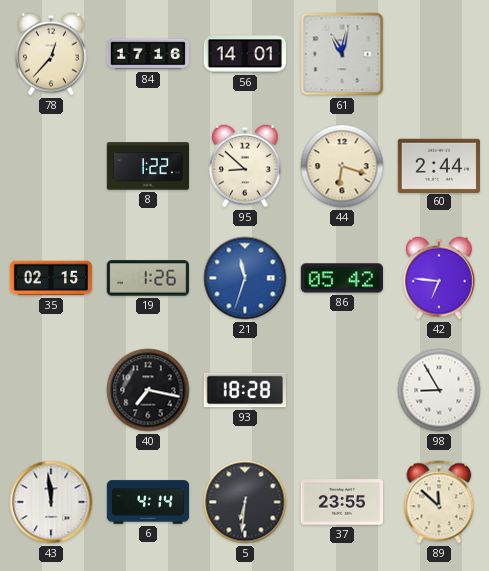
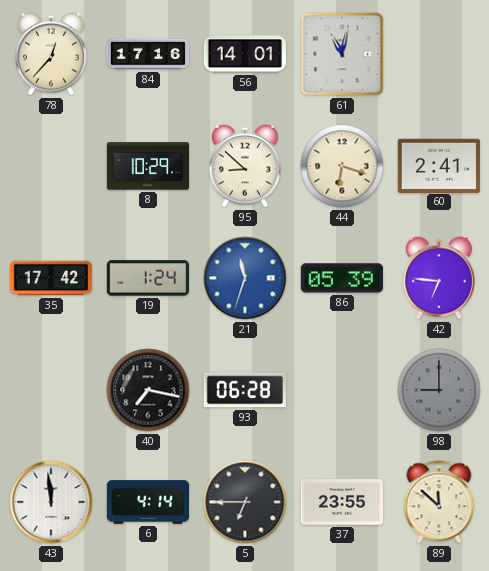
8: 1:22 -> 10:29
60: 2:44 -> 2:41
35: 02:15 -> 17:42
19: 1:26 -> 1:24
86: 05:42 -> 05:39
93: 18:28 -> 06:28
98: 8:55 -> 9:00
98 dial: white -> grey
5: 6:31 -> 6:45
